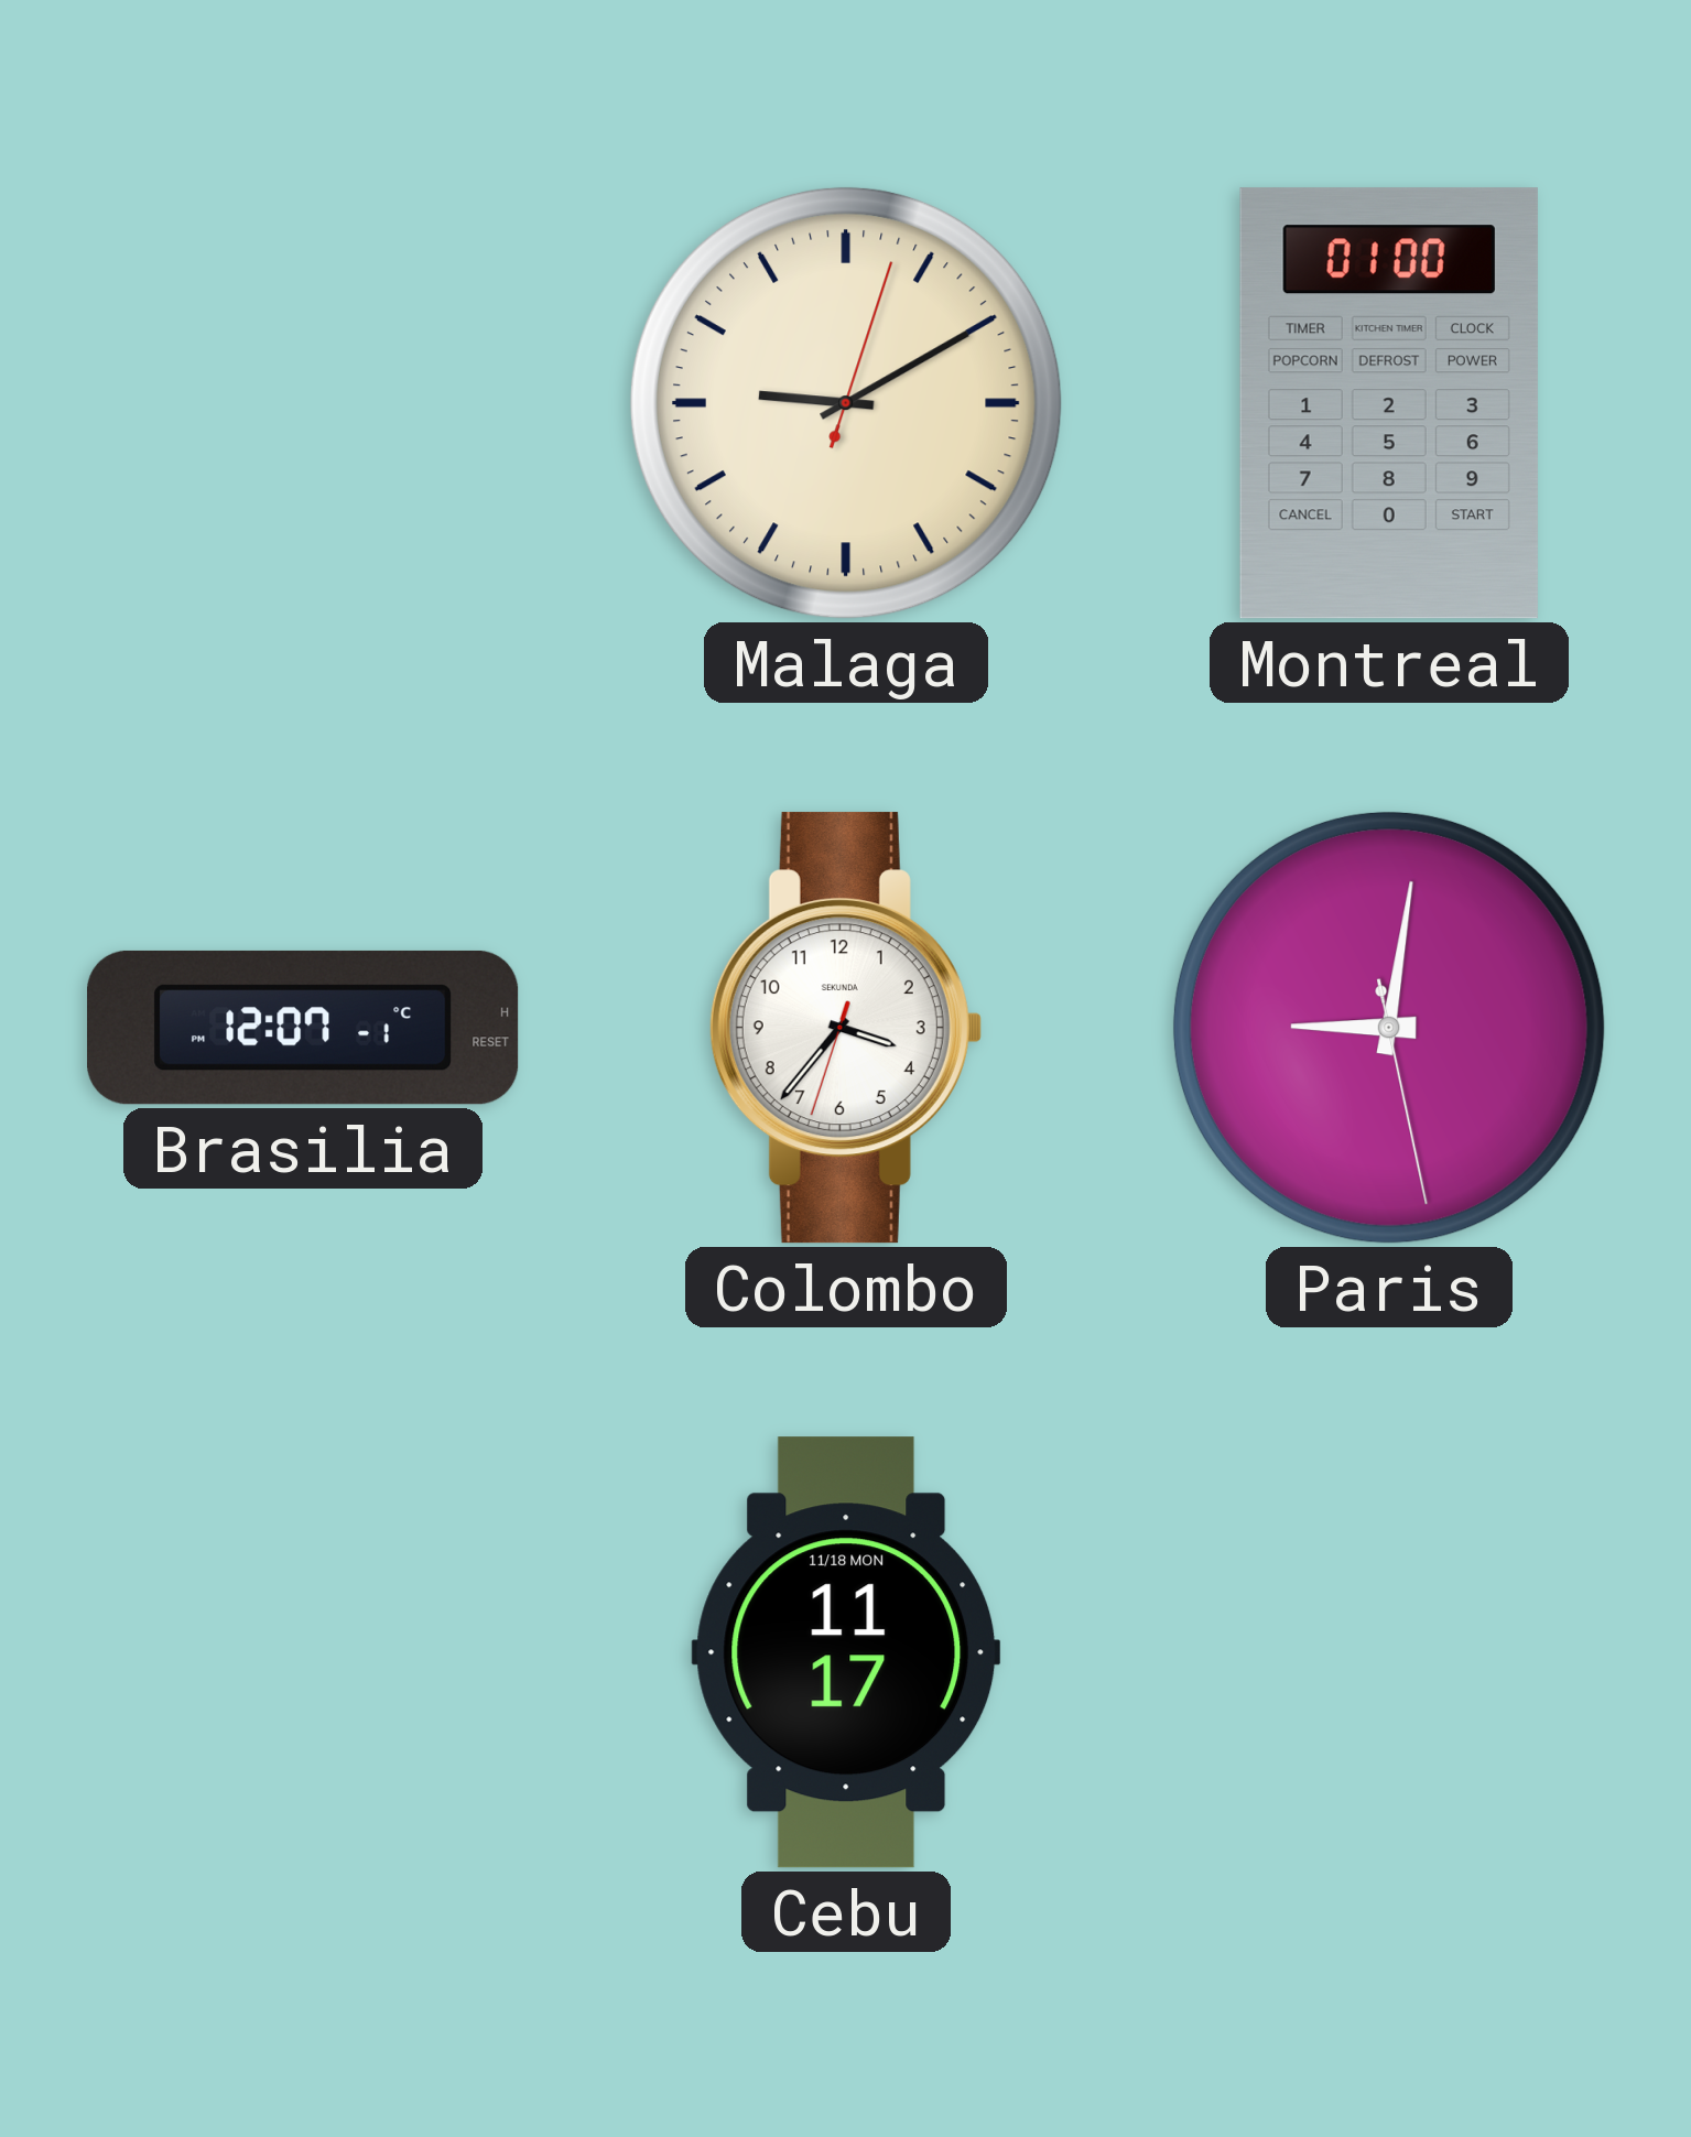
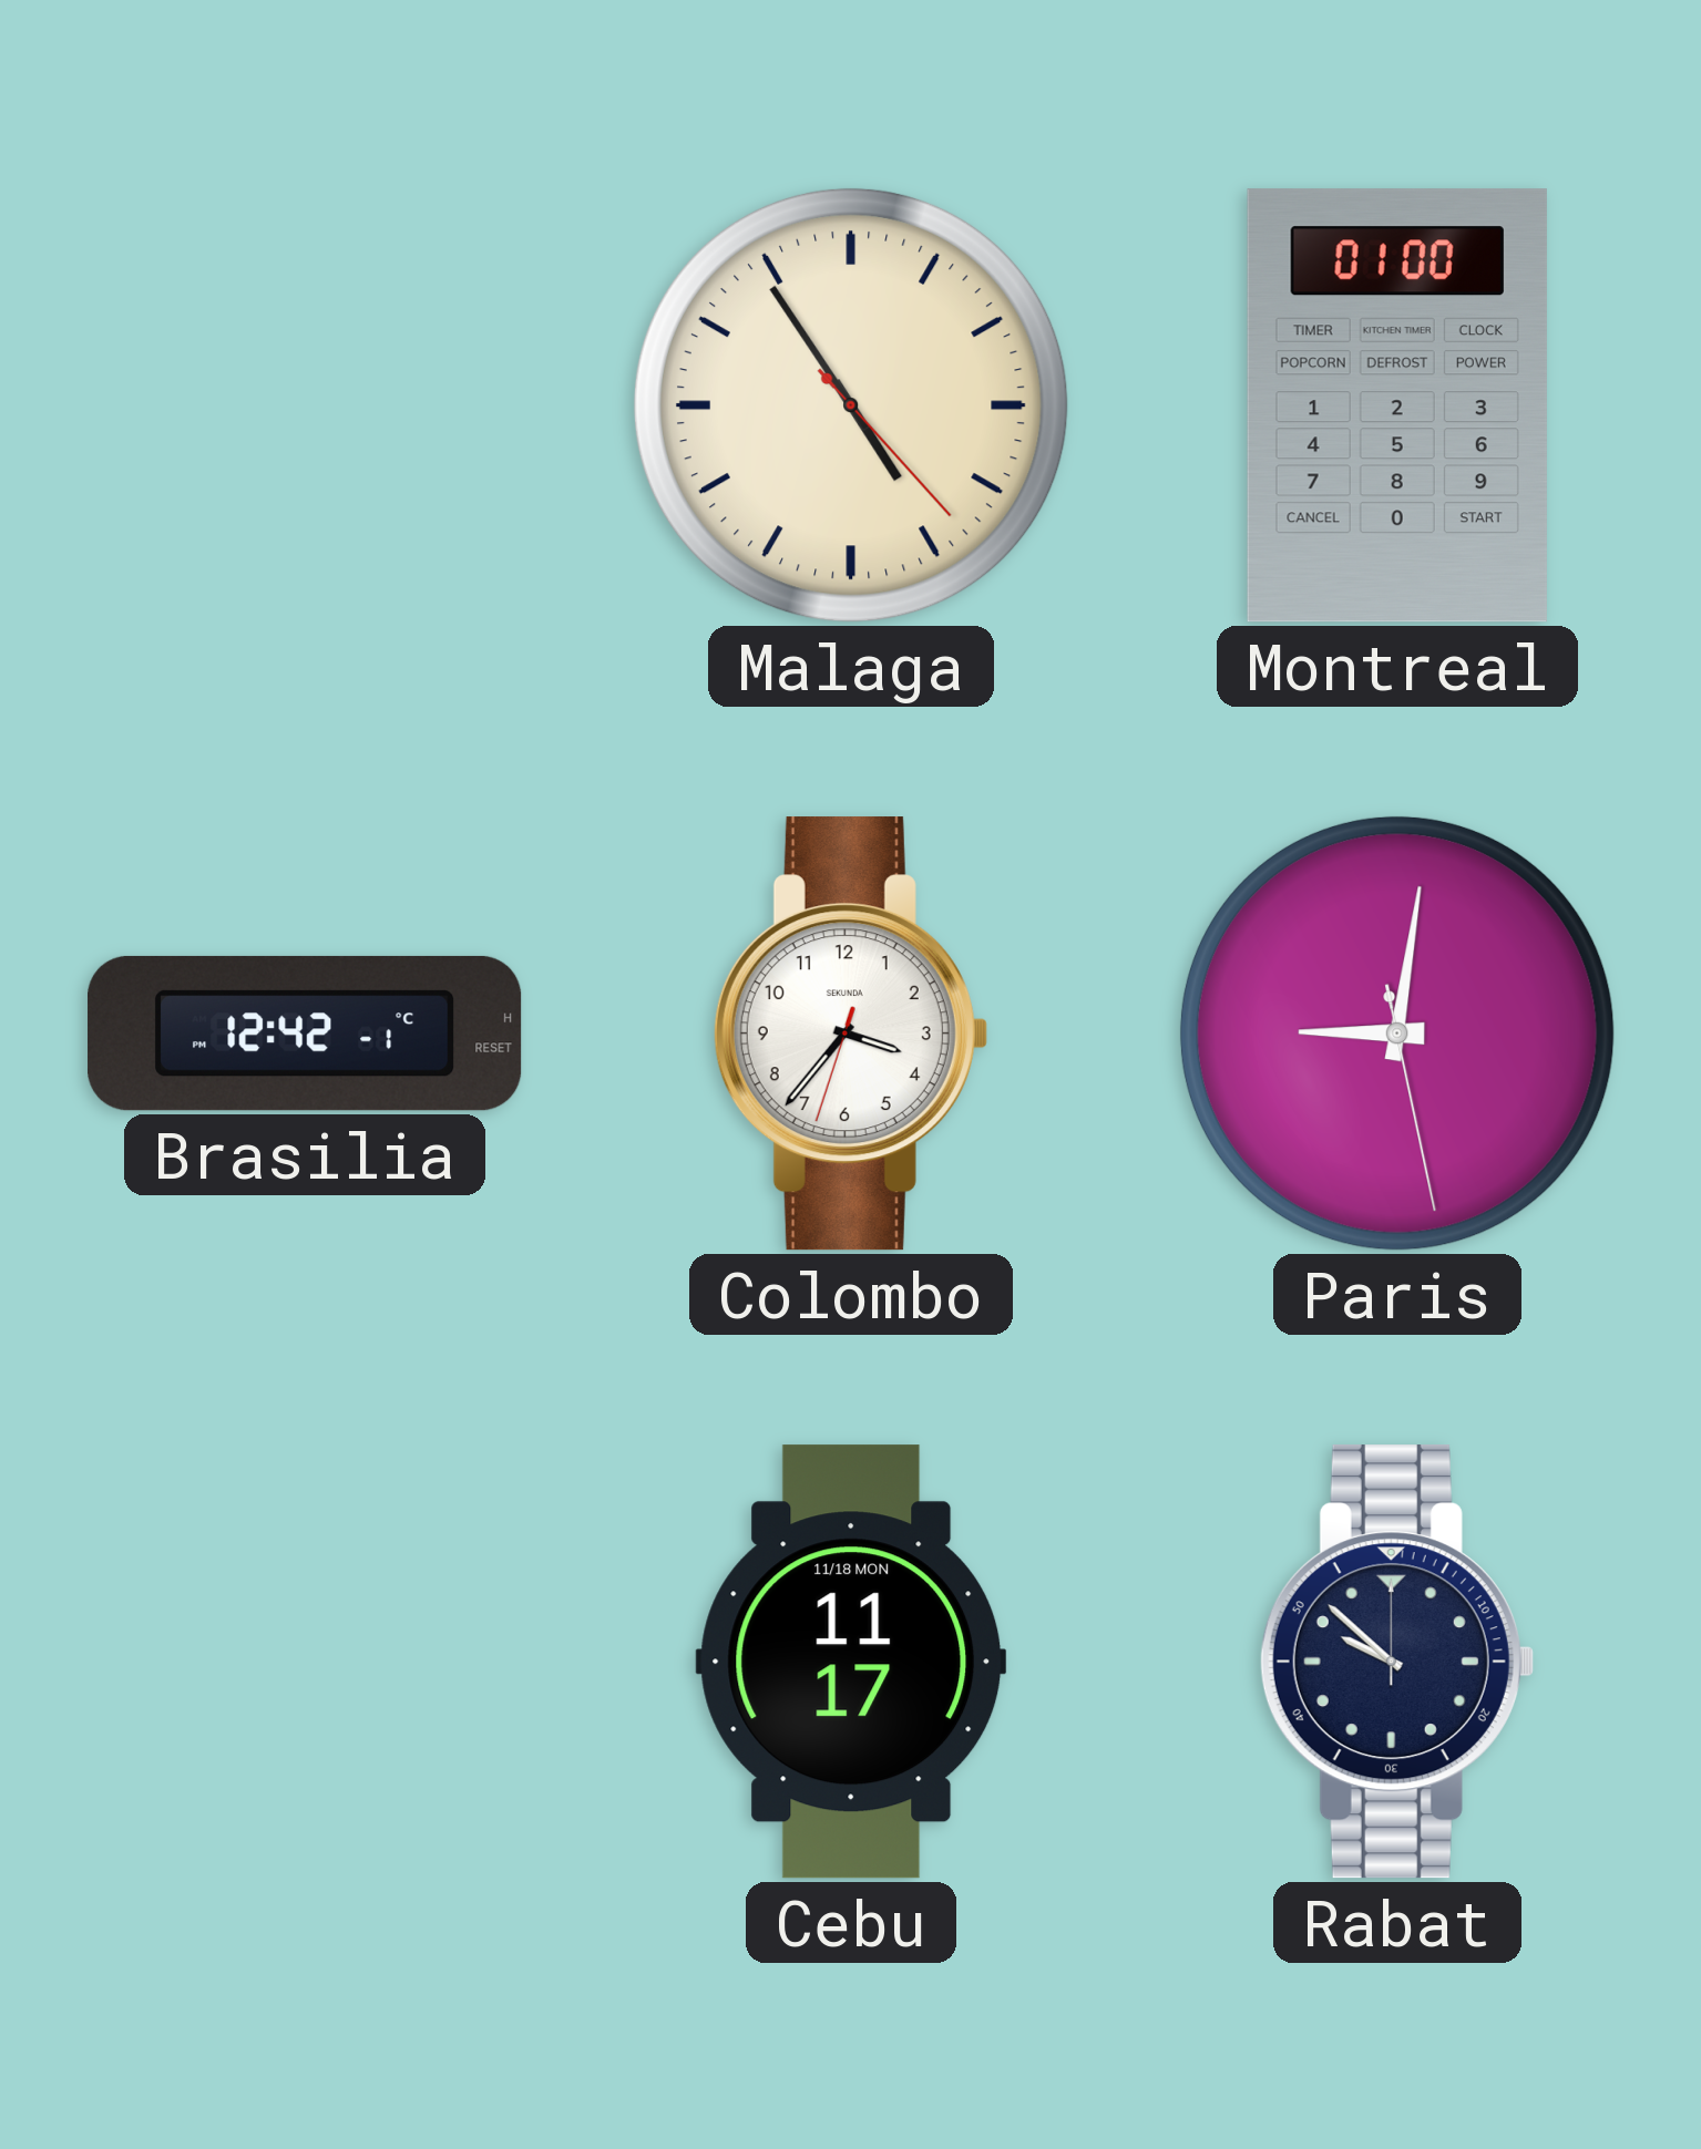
Malaga: 9:10 -> 4:54
Brasilia: 12:07 -> 12:42
Rabat: none -> 9:52
